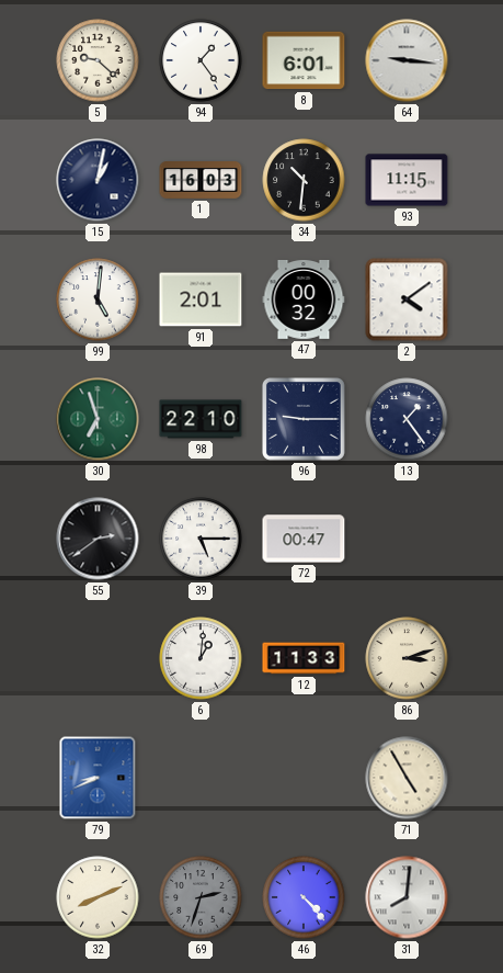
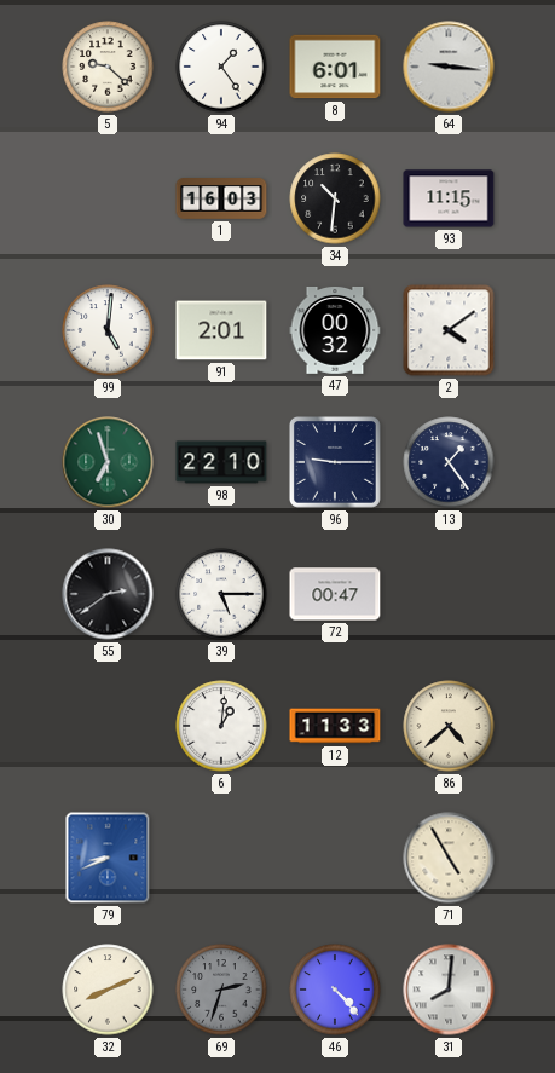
15: 1:02 -> none
86: 3:12 -> 4:38
